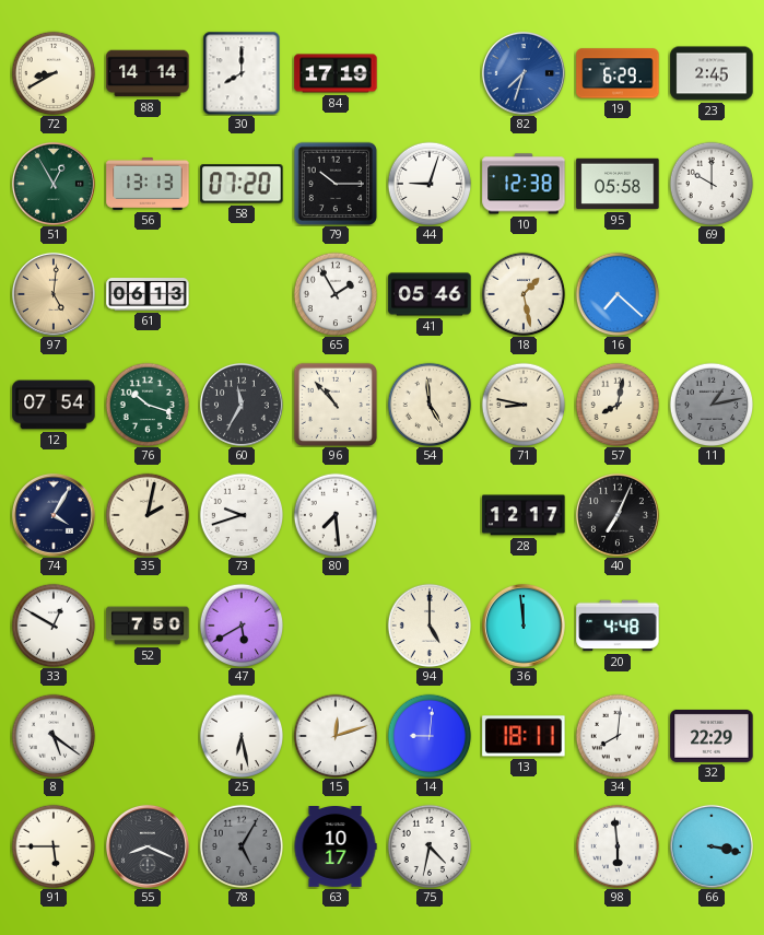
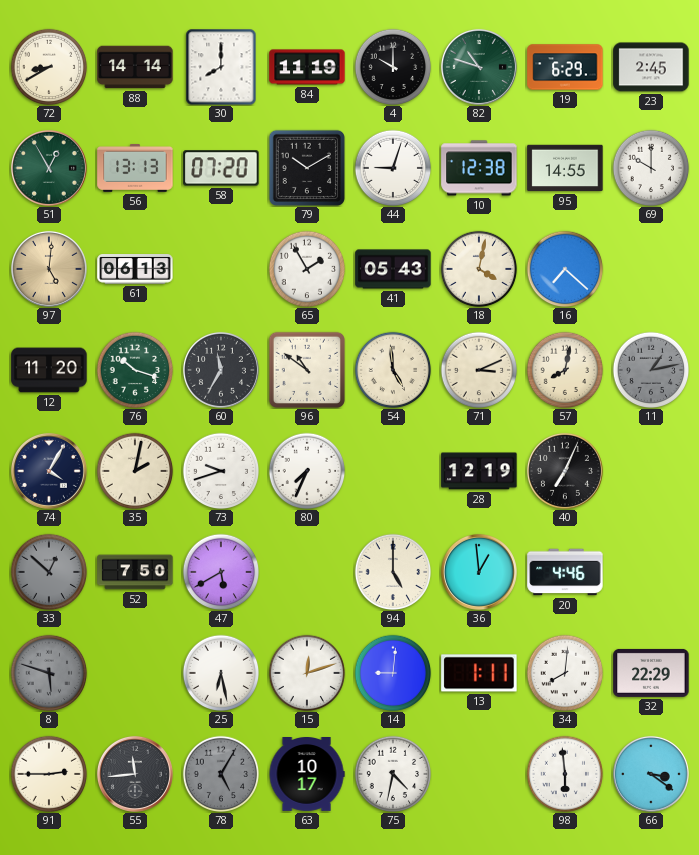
84: 17:19 -> 11:19
4: none -> 10:00
82: 7:33 -> 10:48
82 dial: blue -> green
79: 10:15 -> 10:10
95: 05:58 -> 14:55
41: 05:46 -> 05:43
18: 1:28 -> 4:02
12: 07:54 -> 11:20
96: 10:53 -> 10:51
71: 8:47 -> 3:11
80: 7:29 -> 7:34
28: 12:17 -> 12:19
33: 12:50 -> 12:52
33 dial: white -> grey
36: 11:59 -> 12:59
20: 4:48 -> 4:46
8: 5:21 -> 5:48
8 dial: white -> grey
13: 18:11 -> 1:11
91: 5:45 -> 2:45
55: 8:19 -> 11:44
66: 3:17 -> 3:21
